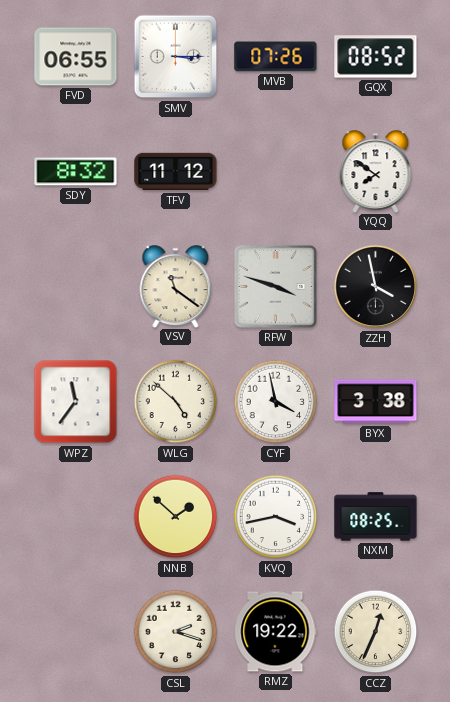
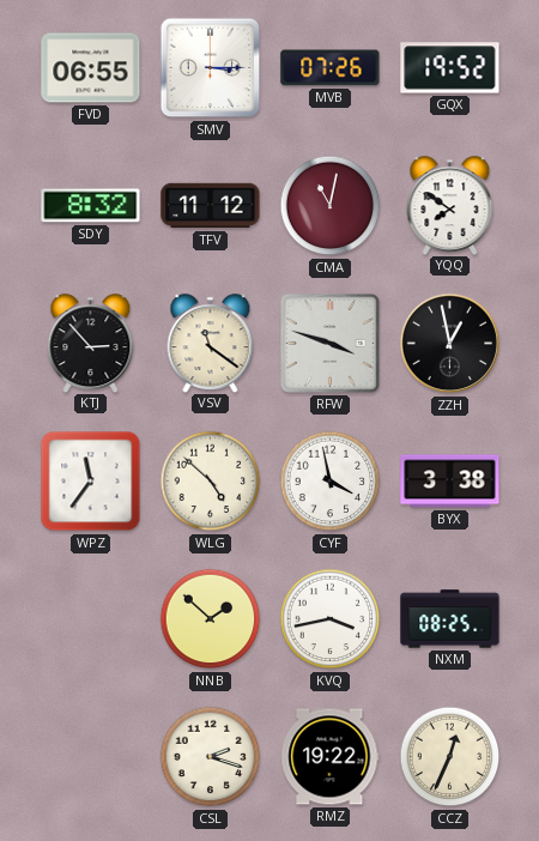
GQX: 08:52 -> 19:52
CMA: none -> 11:02
KTJ: none -> 2:53
ZZH: 3:58 -> 12:58
